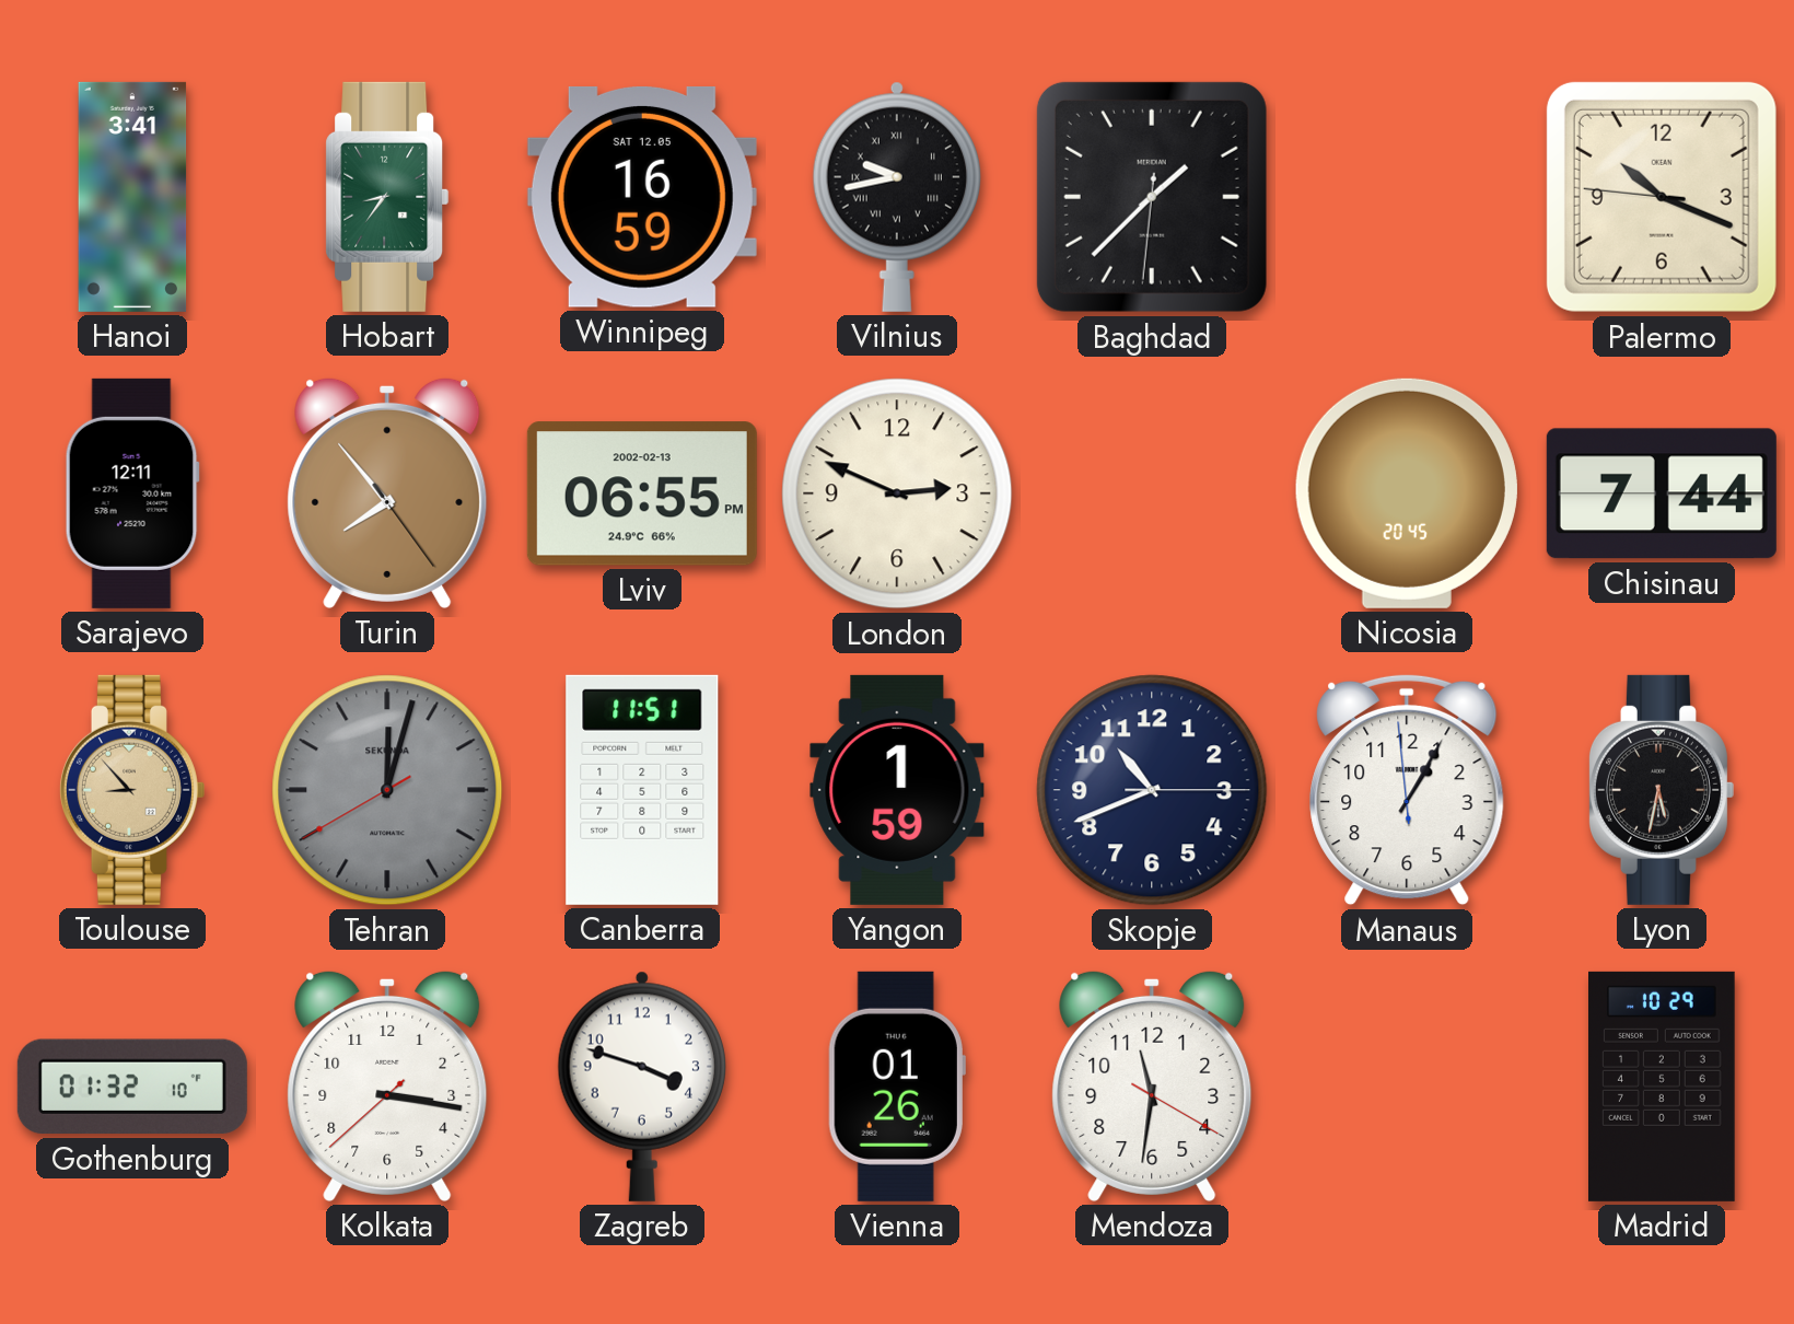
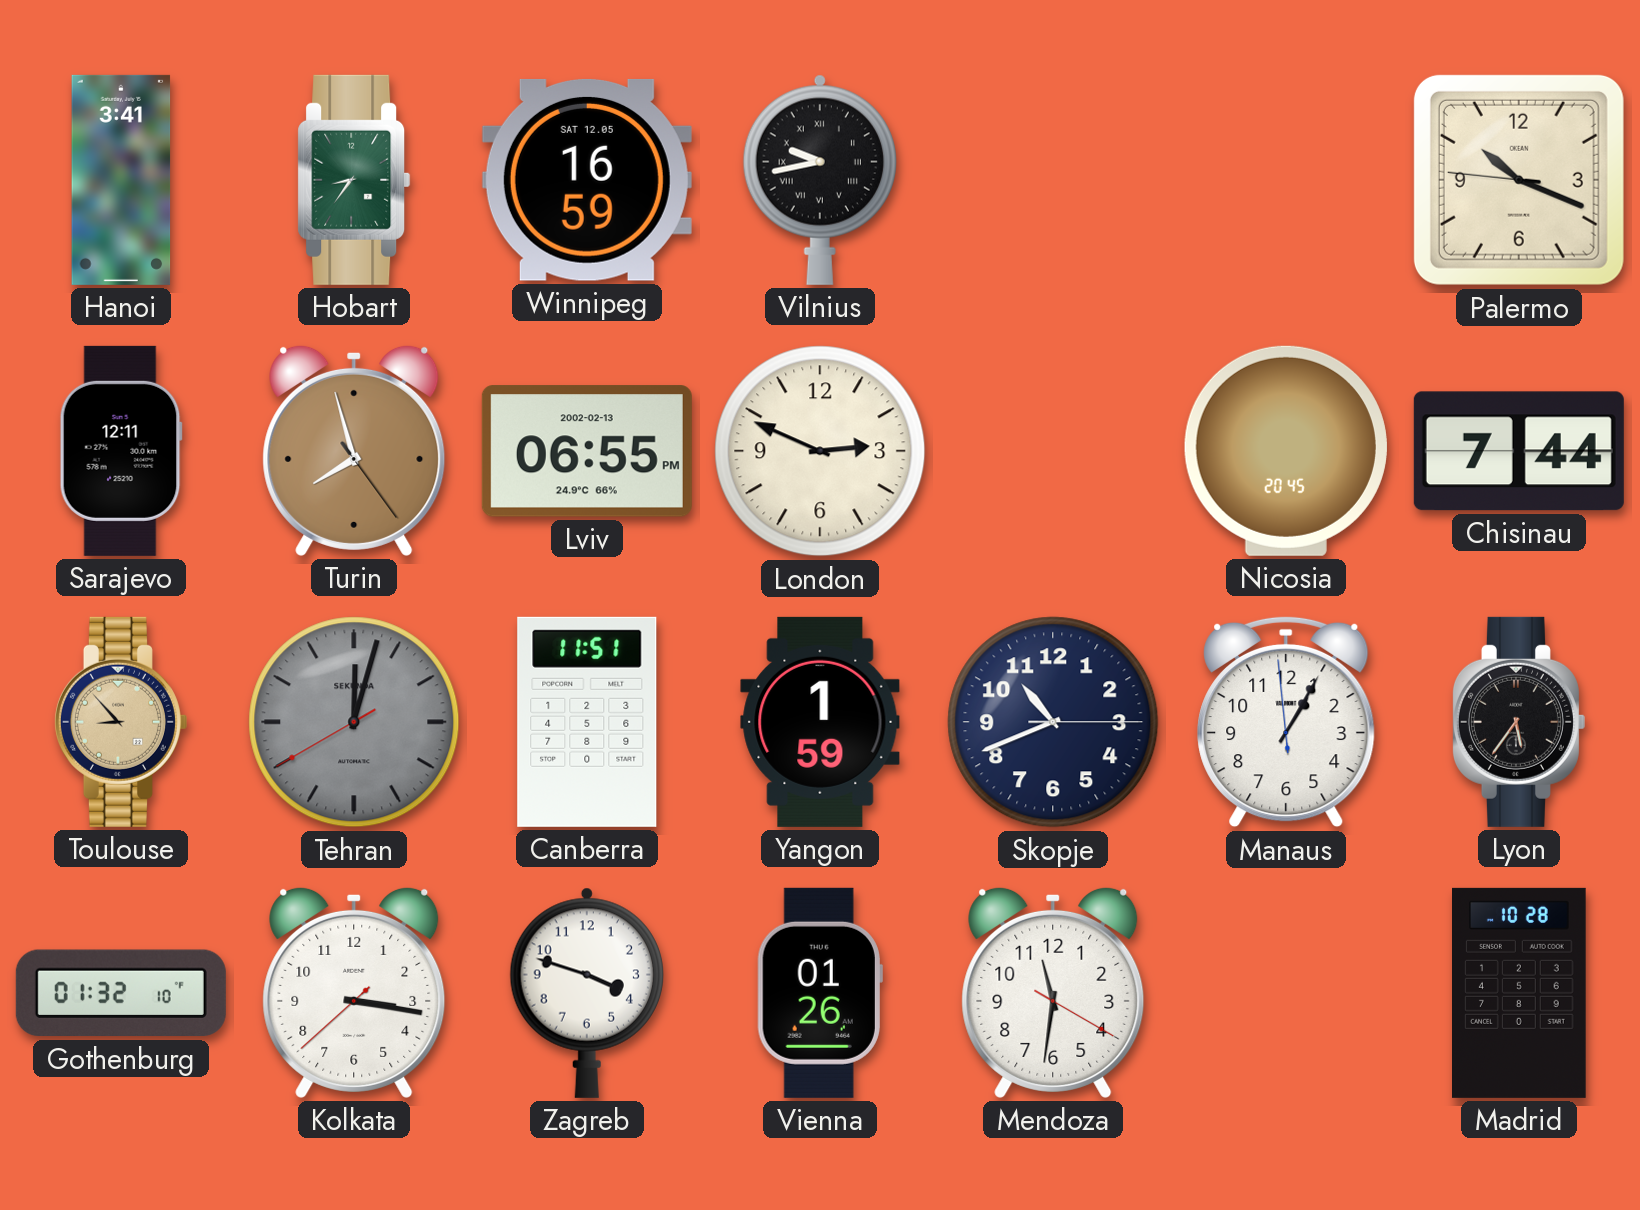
Baghdad: 1:37 -> none
Turin: 7:53 -> 7:57
Lyon: 5:32 -> 5:36
Madrid: 10:29 -> 10:28
